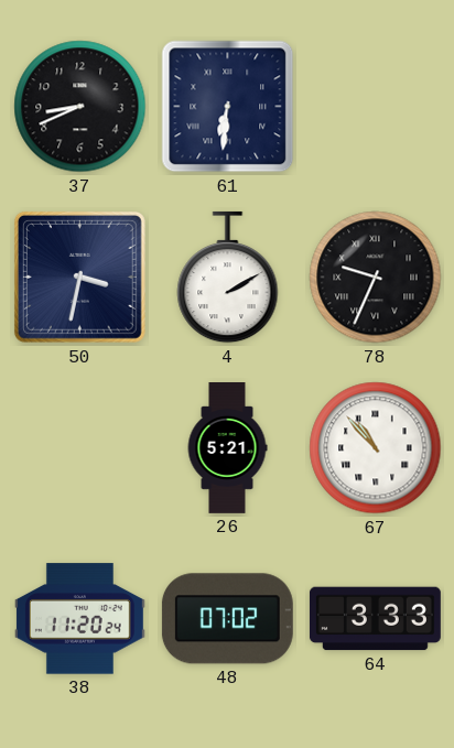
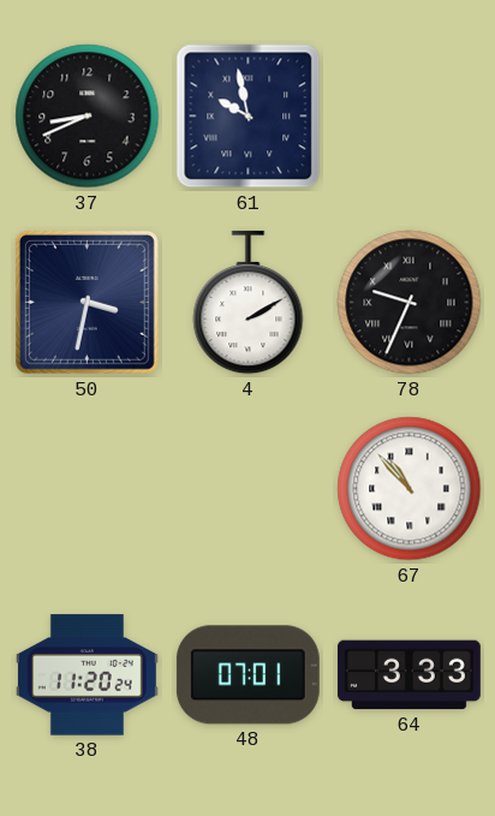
61: 6:31 -> 9:58
26: 5:21 -> none
48: 07:02 -> 07:01
